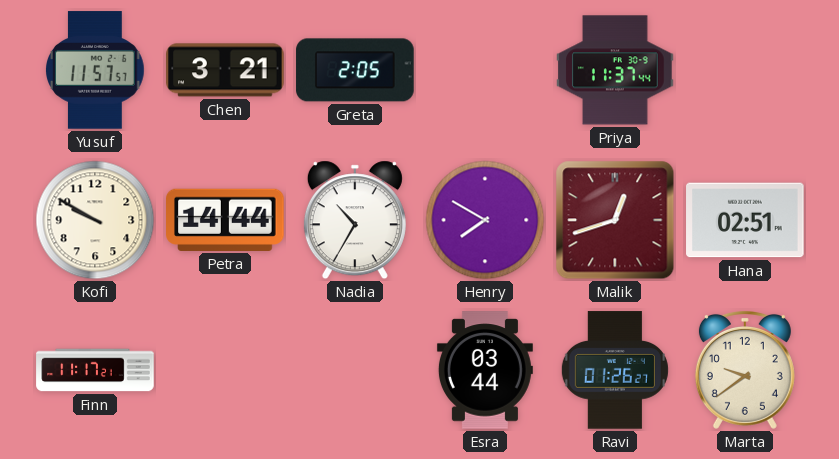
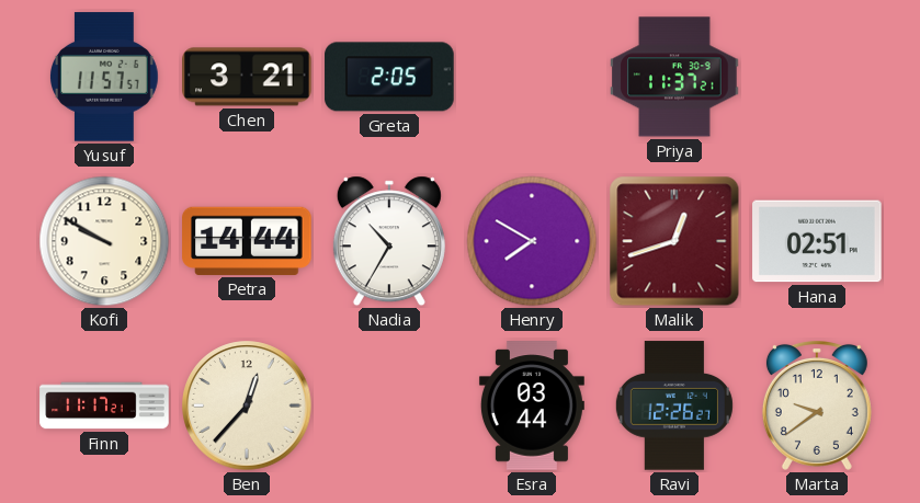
Priya: 11:37:44 -> 11:37:21
Ben: none -> 12:37
Ravi: 01:26 -> 12:26
